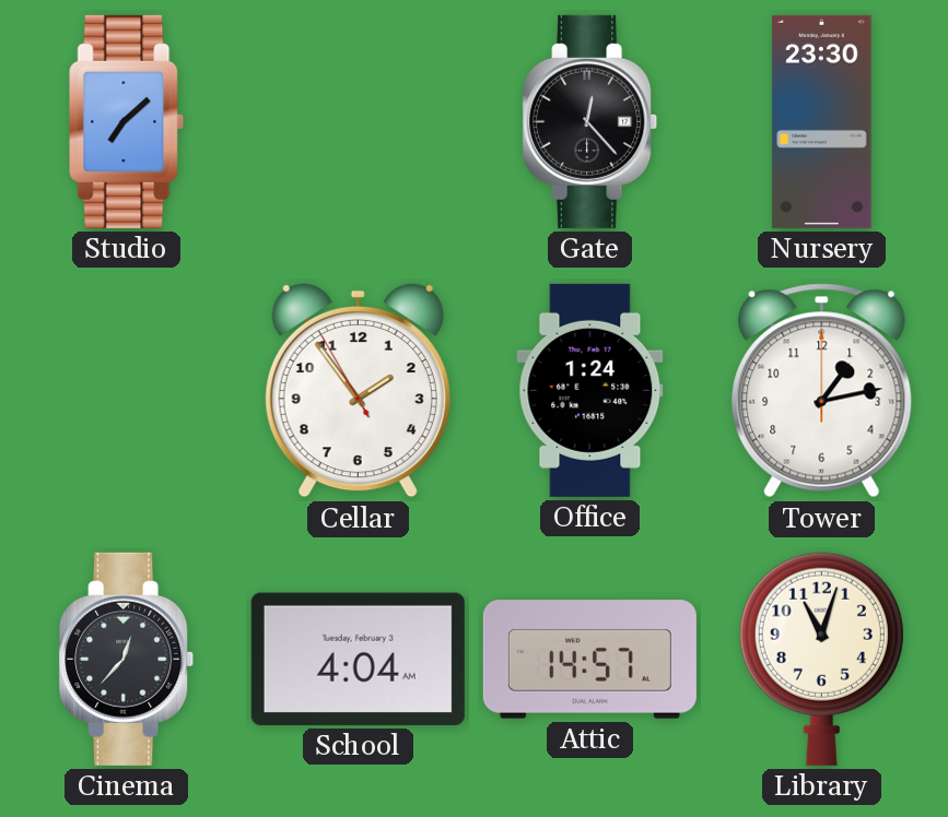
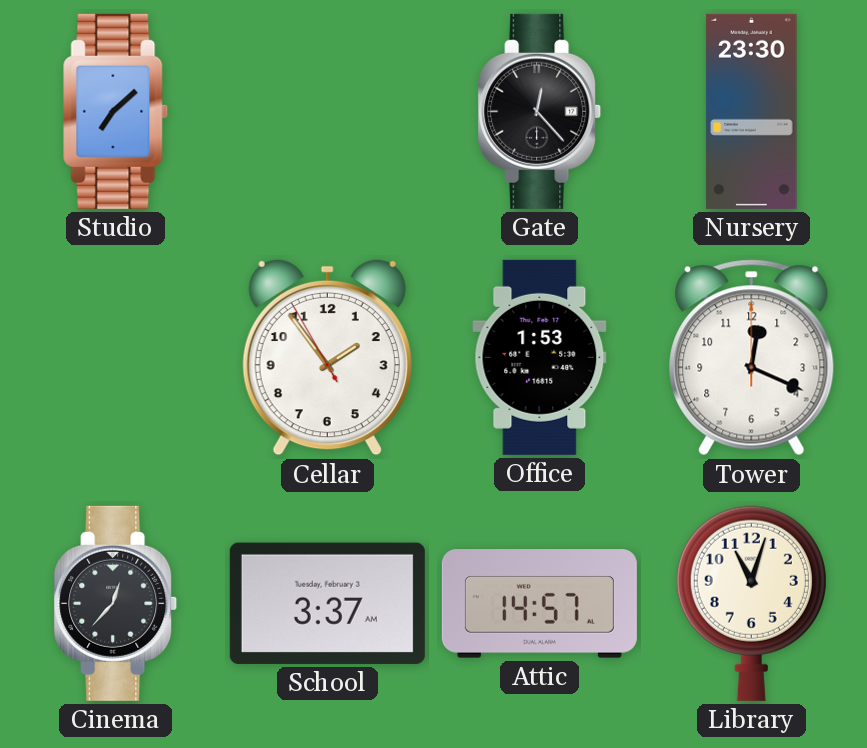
Office: 1:24 -> 1:53
Tower: 1:13 -> 12:19
School: 4:04 -> 3:37
